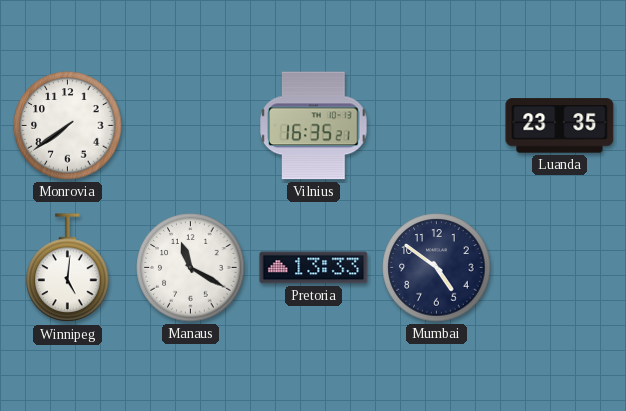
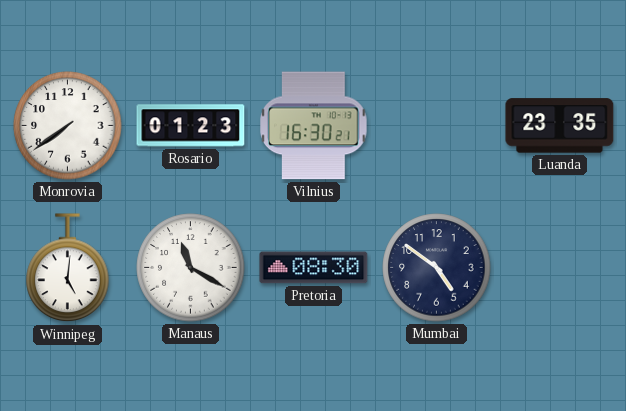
Rosario: none -> 01:23
Vilnius: 16:35 -> 16:30
Pretoria: 13:33 -> 08:30
